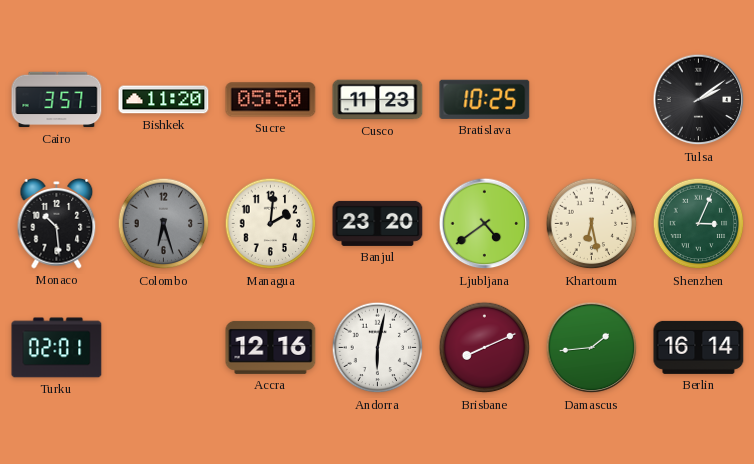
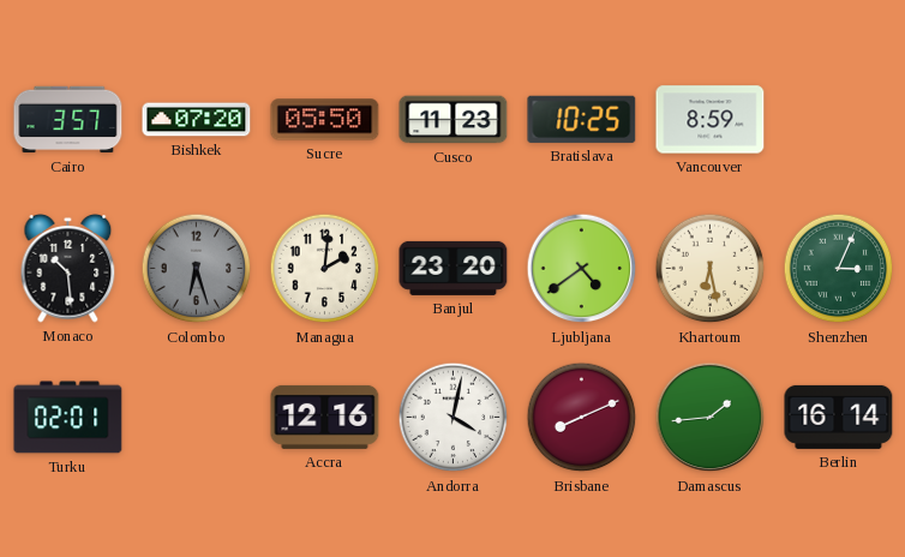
Bishkek: 11:20 -> 07:20
Vancouver: none -> 8:59
Tulsa: 2:09 -> none
Andorra: 6:02 -> 4:02
